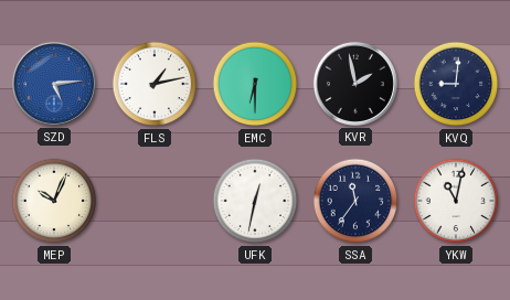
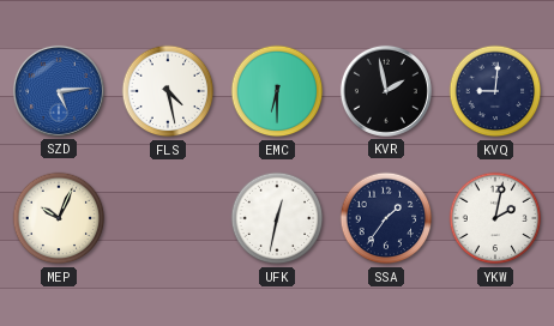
FLS: 1:13 -> 4:28
SSA: 11:36 -> 1:36
YKW: 11:02 -> 2:02
